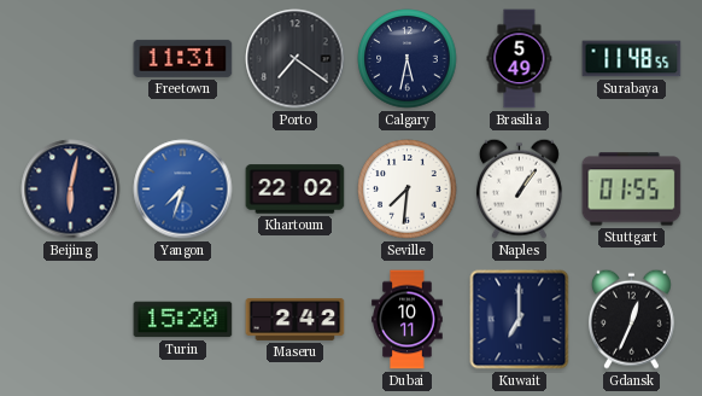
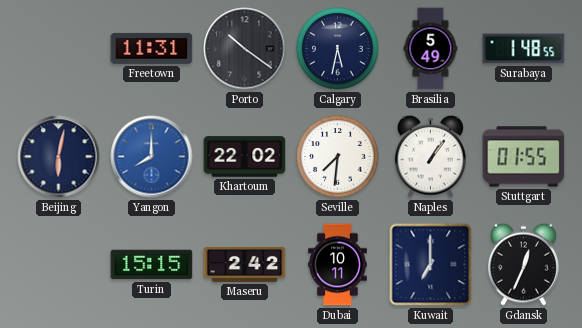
Porto: 7:21 -> 10:21
Surabaya: 11:48 -> 1:48
Yangon: 7:33 -> 8:00
Turin: 15:20 -> 15:15
